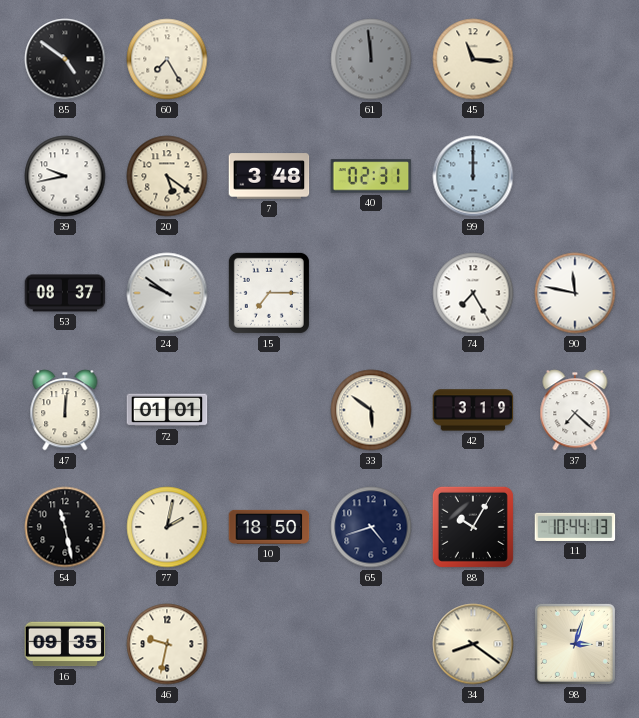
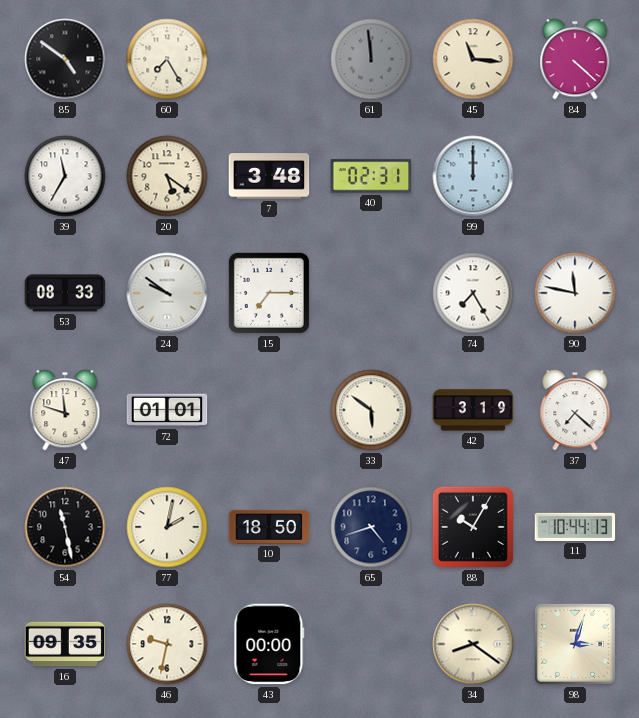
84: none -> 4:22
39: 9:43 -> 11:35
53: 08:37 -> 08:33
47: 12:01 -> 11:48
43: none -> 00:00
